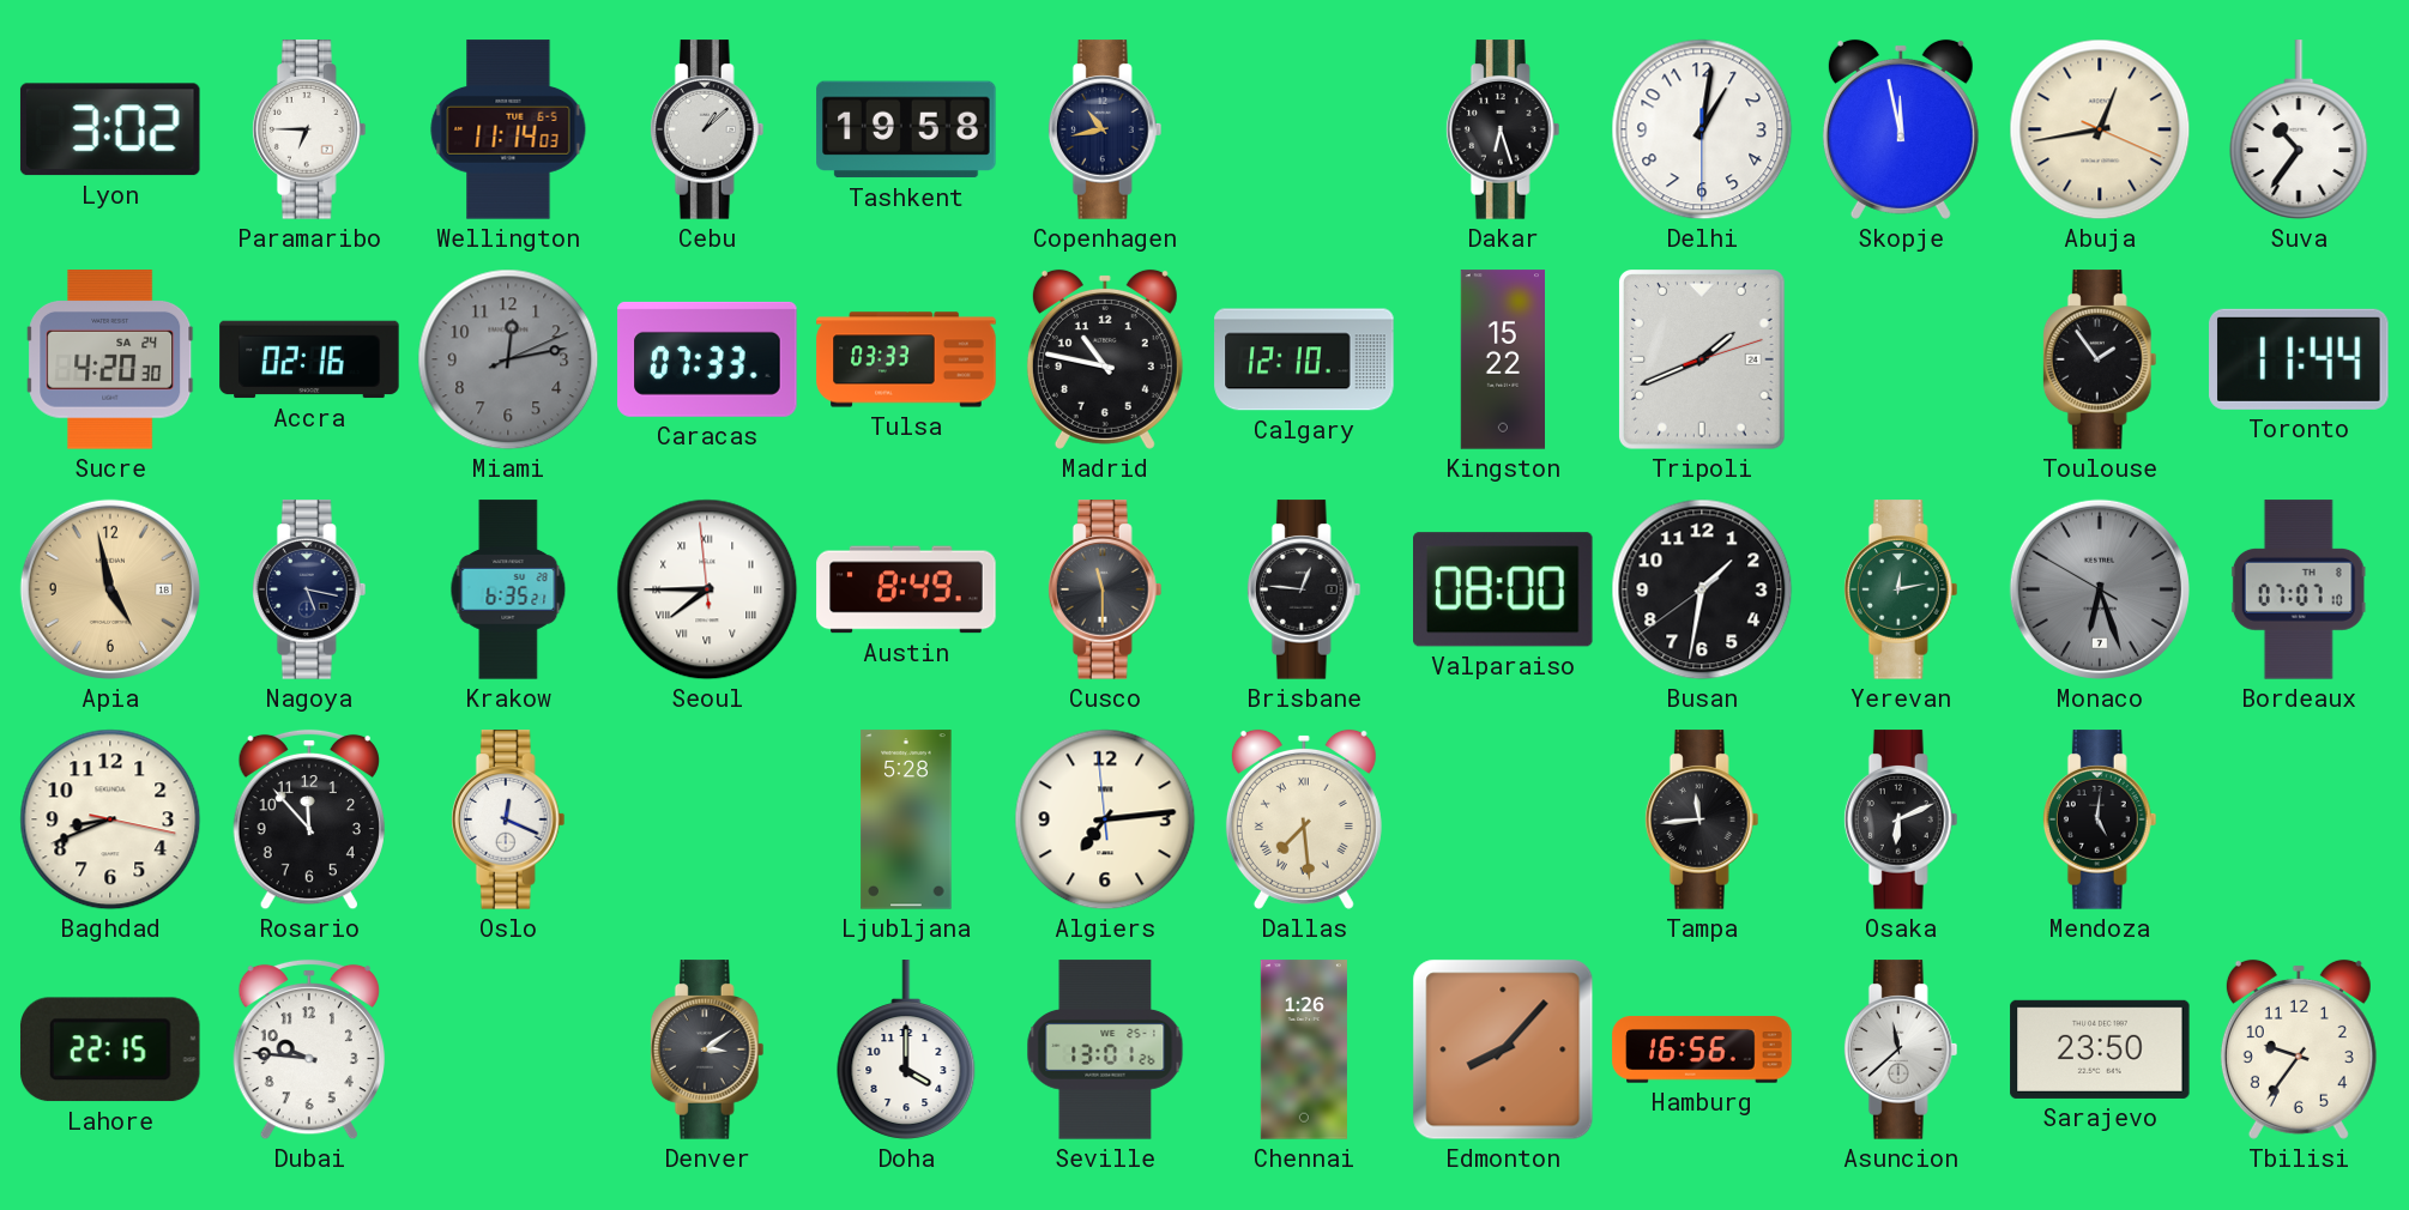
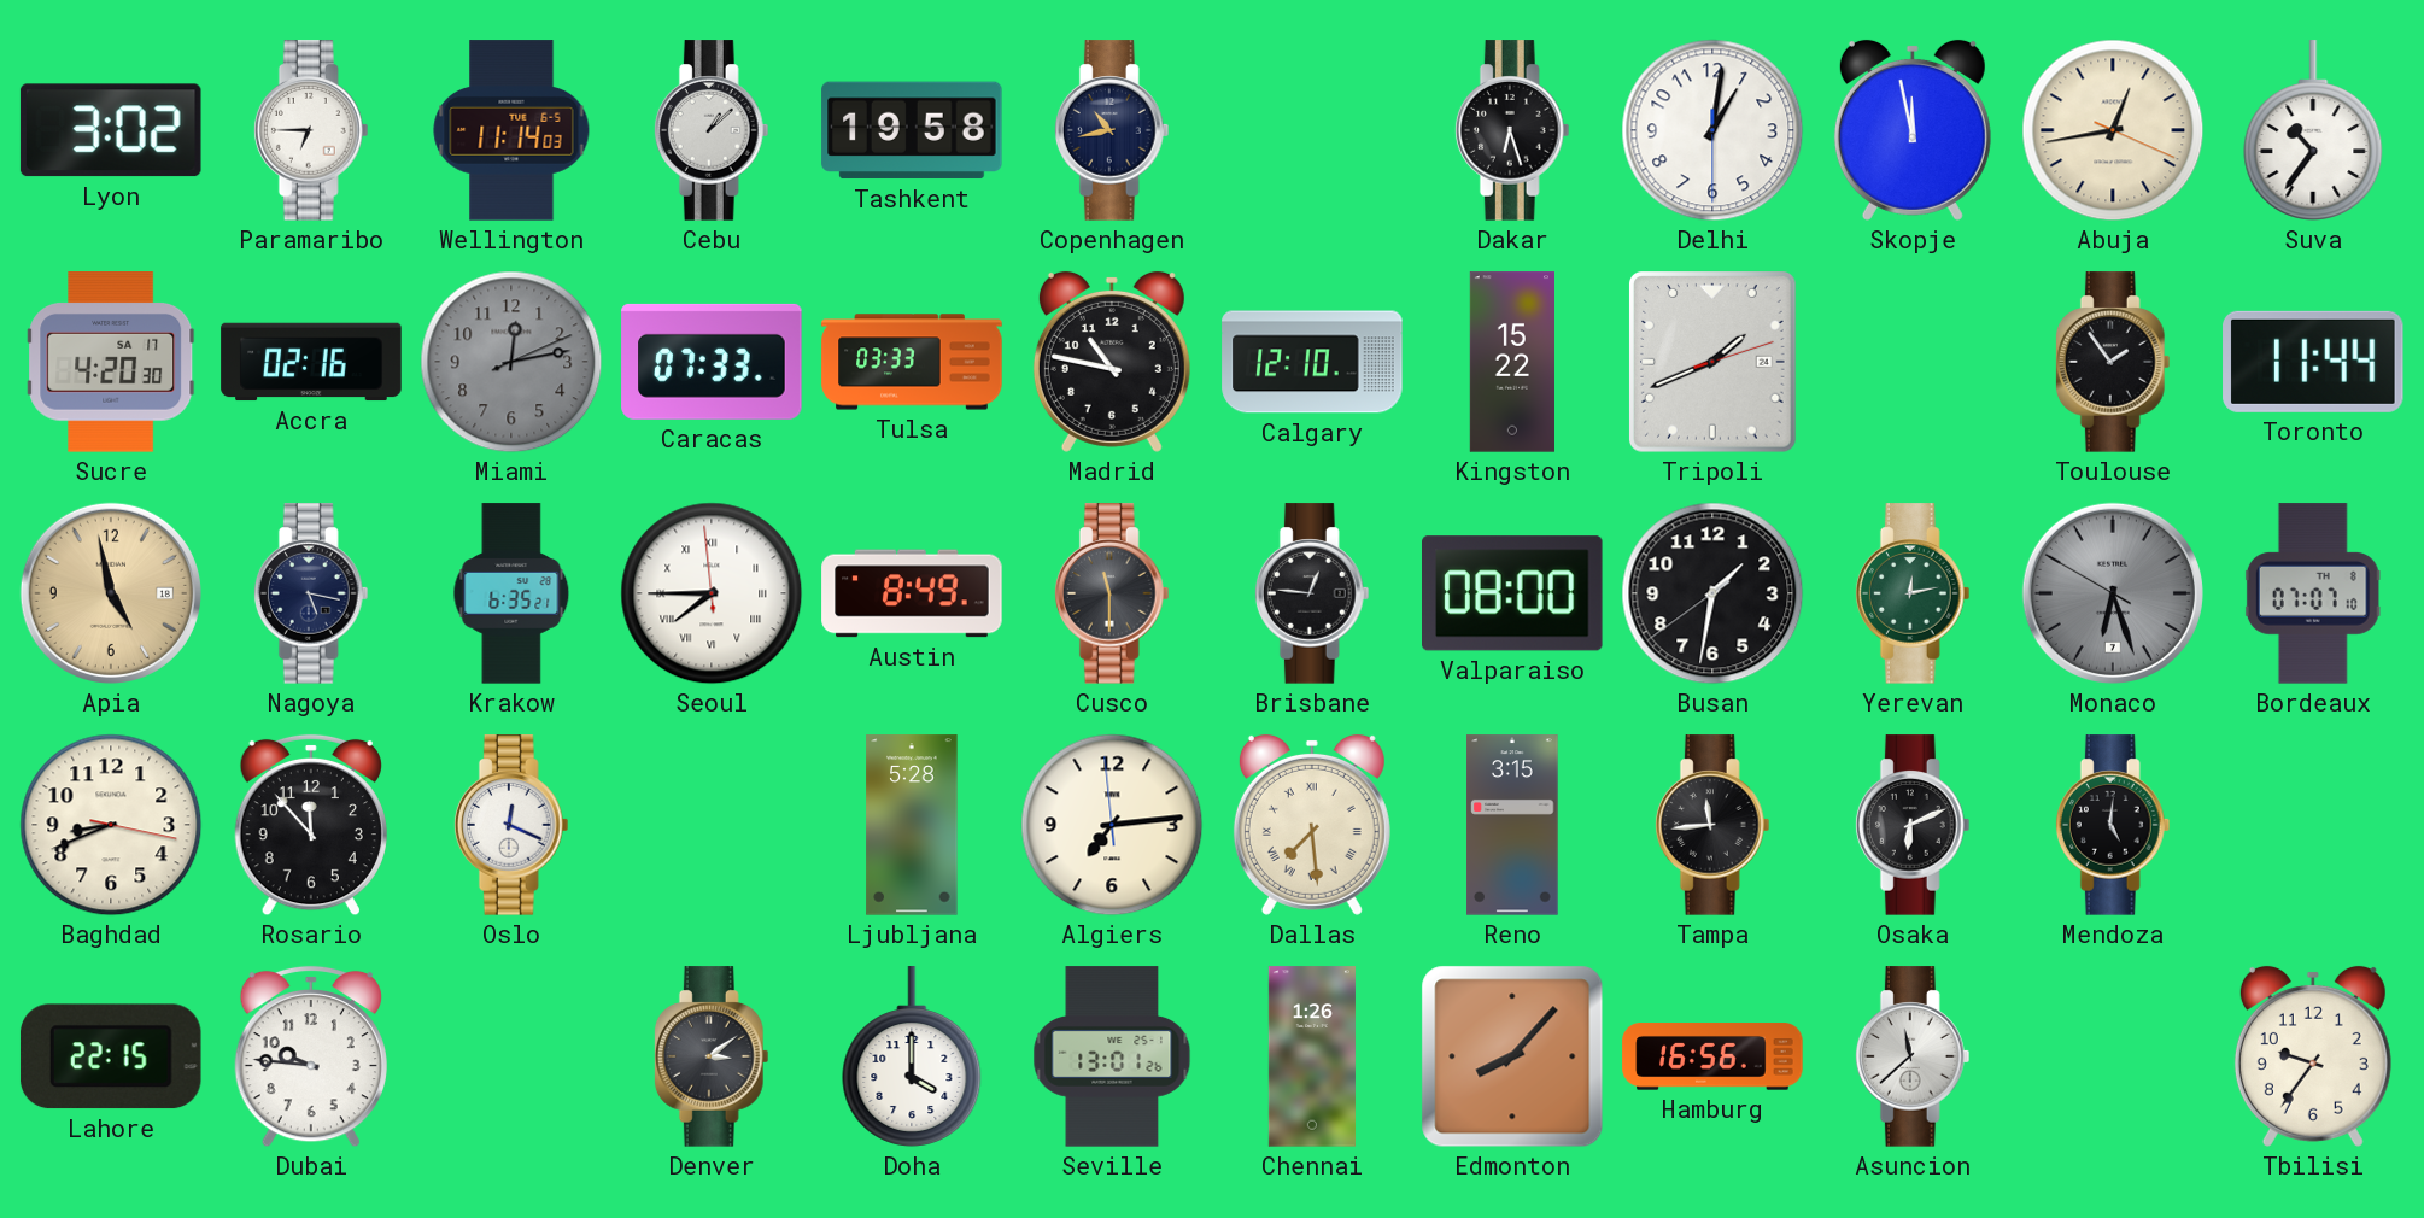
Sucre date: SA 24 -> SA 17
Reno: none -> 3:15
Sarajevo: 23:50 -> none
